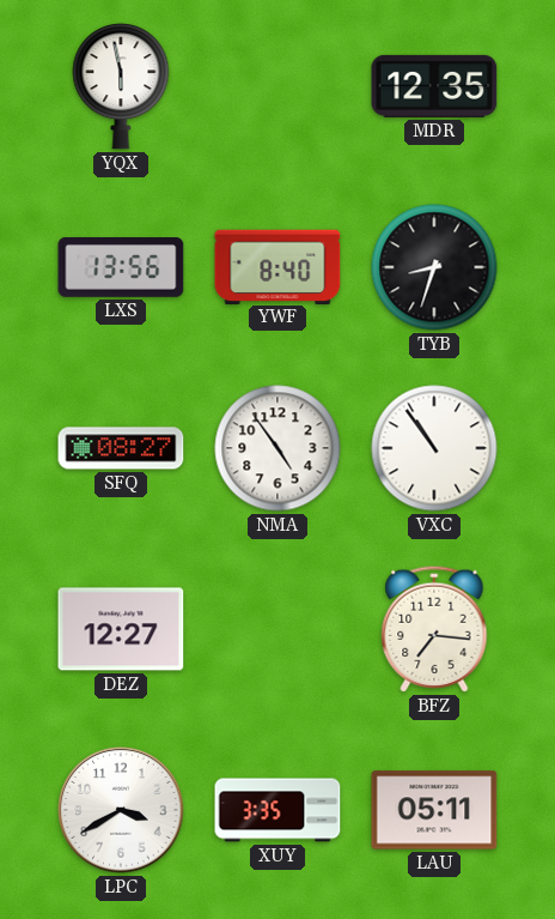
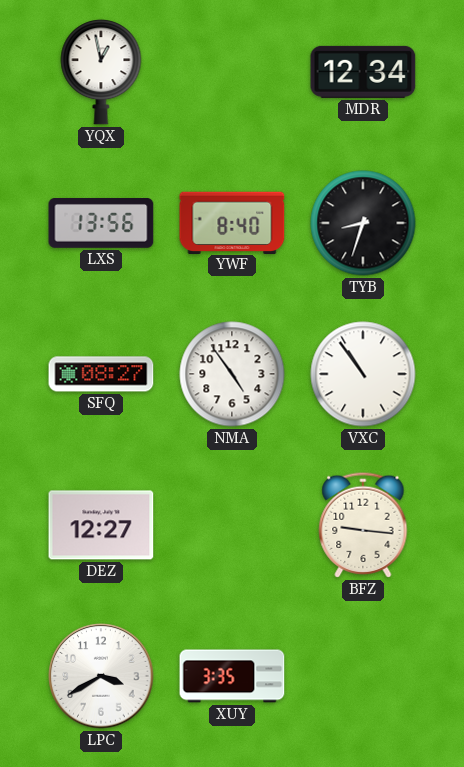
YQX: 5:58 -> 12:58
MDR: 12:35 -> 12:34
BFZ: 7:16 -> 9:16
LAU: 05:11 -> none
